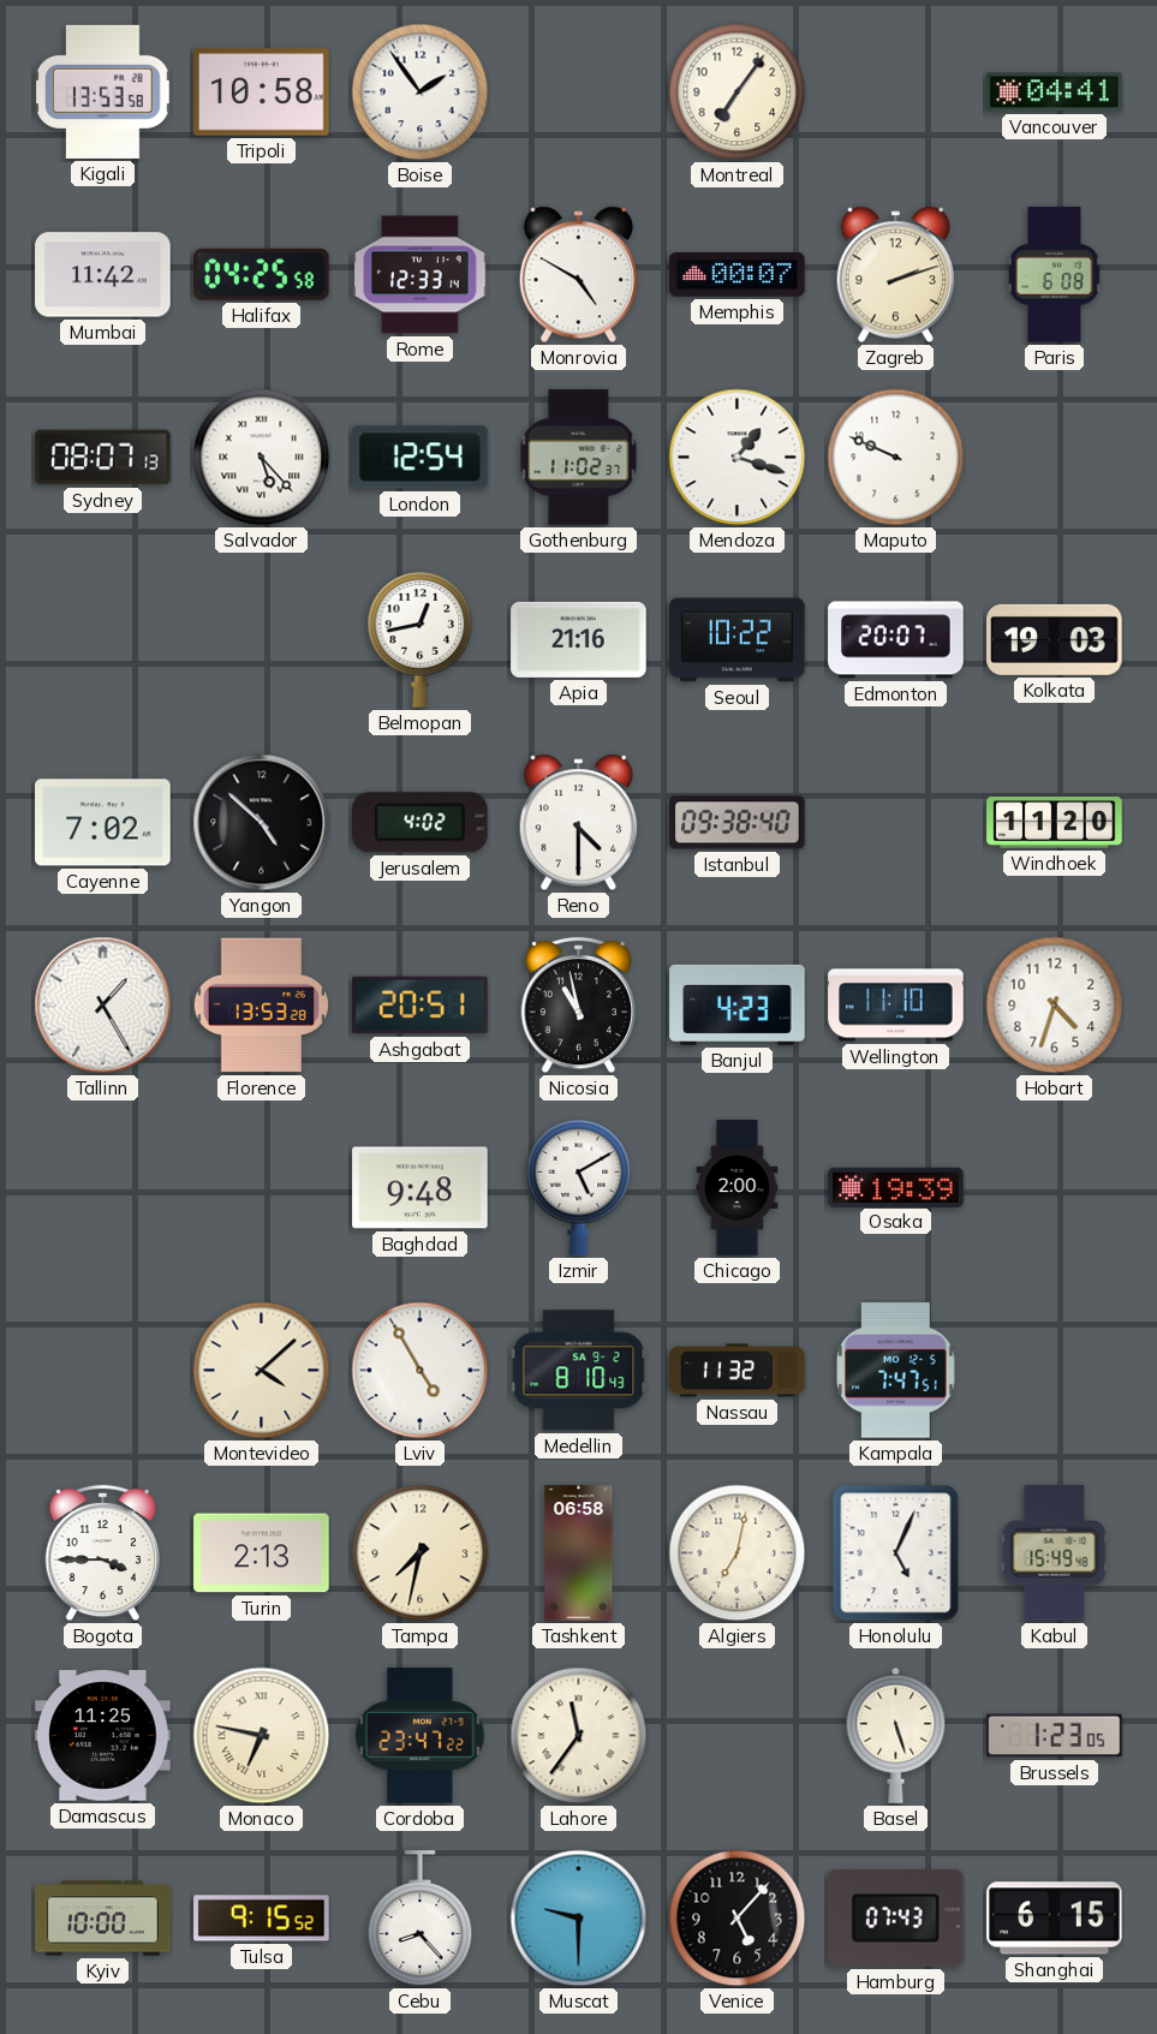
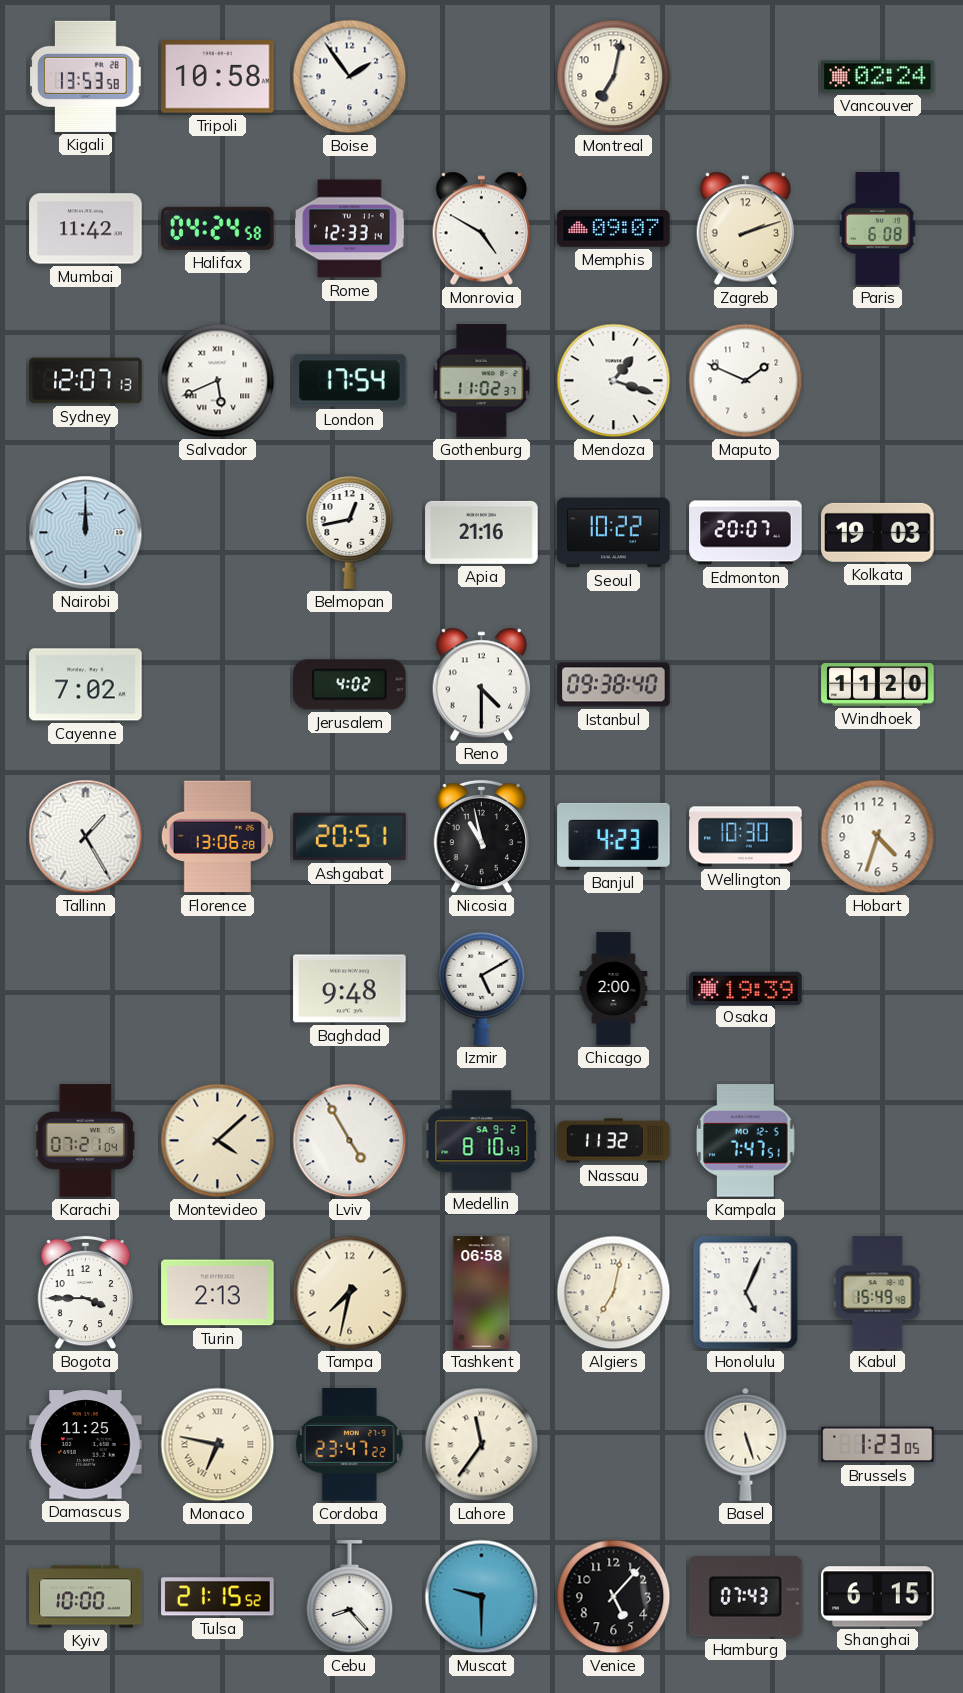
Montreal: 7:06 -> 7:02
Vancouver: 04:41 -> 02:24
Halifax: 04:25 -> 04:24
Memphis: 00:07 -> 09:07
Sydney: 08:07 -> 12:07
Salvador: 5:23 -> 5:41
London: 12:54 -> 17:54
Maputo: 9:49 -> 1:49
Nairobi: none -> 12:00
Yangon: 4:52 -> none
Florence: 13:53 -> 13:06
Wellington: 11:10 -> 10:30
Karachi: none -> 07:21
Tulsa: 9:15 -> 21:15
